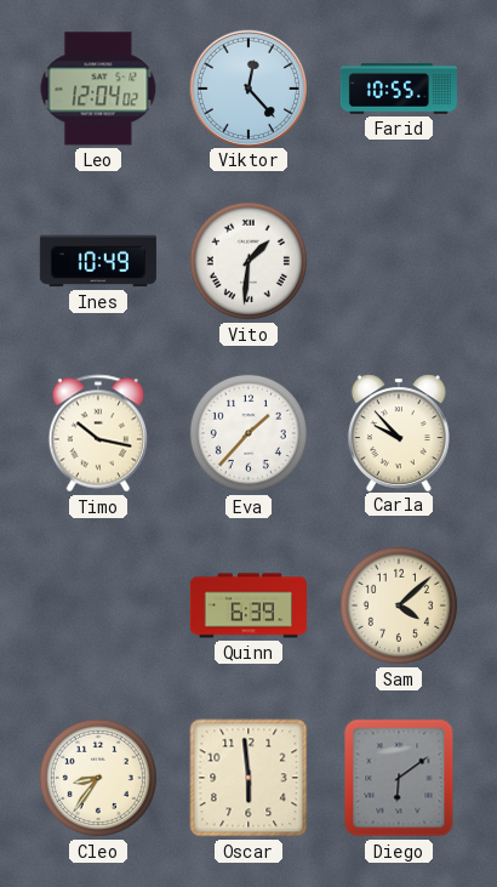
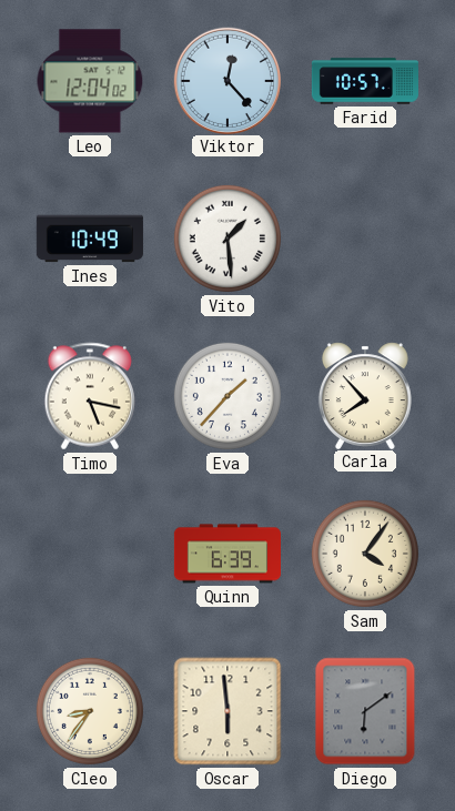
Farid: 10:55 -> 10:57
Vito: 1:31 -> 1:29
Timo: 10:17 -> 5:17
Carla: 9:53 -> 7:53
Sam: 4:08 -> 4:06
